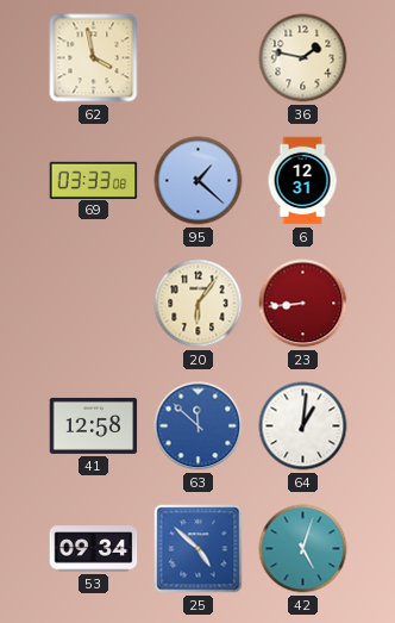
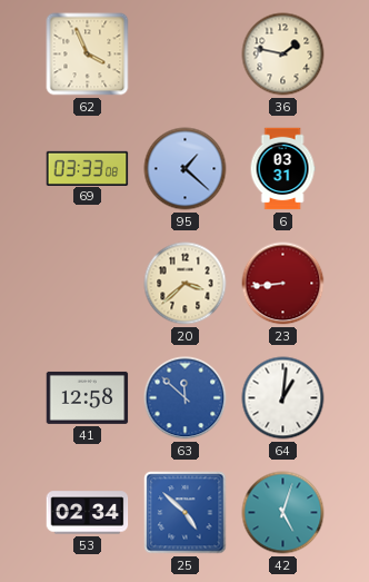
62: 3:58 -> 3:56
6: 12:31 -> 03:31
20: 6:06 -> 3:38
53: 09:34 -> 02:34
